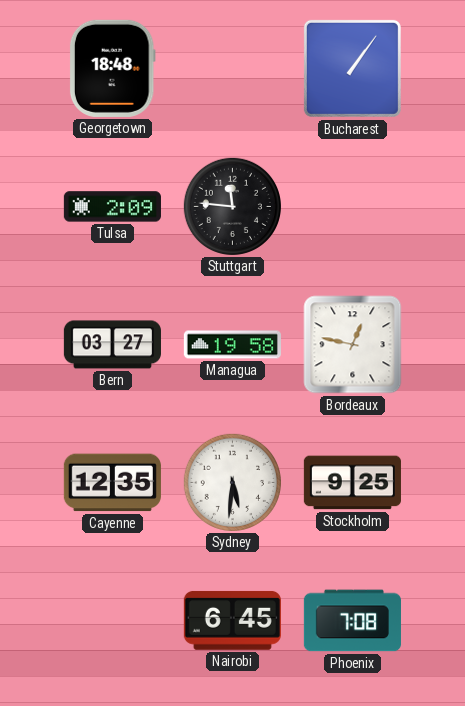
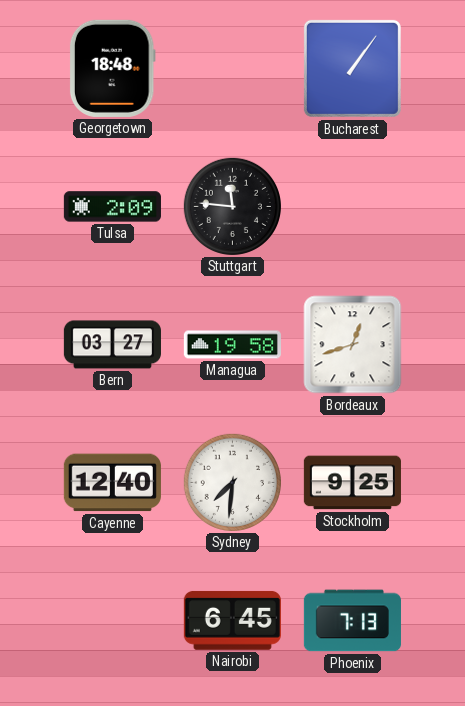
Bordeaux: 12:47 -> 12:42
Cayenne: 12:35 -> 12:40
Sydney: 5:31 -> 7:31
Phoenix: 7:08 -> 7:13
